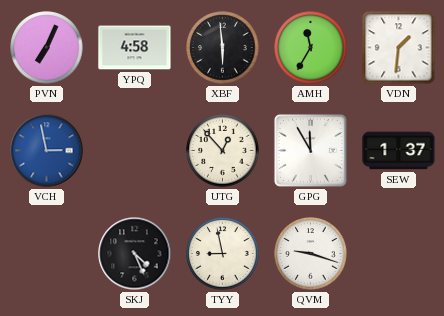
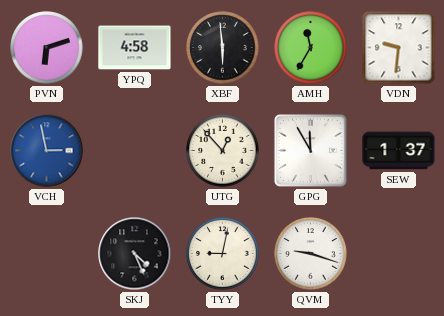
PVN: 7:04 -> 6:12
VDN: 1:31 -> 9:31
TYY: 8:58 -> 9:02
